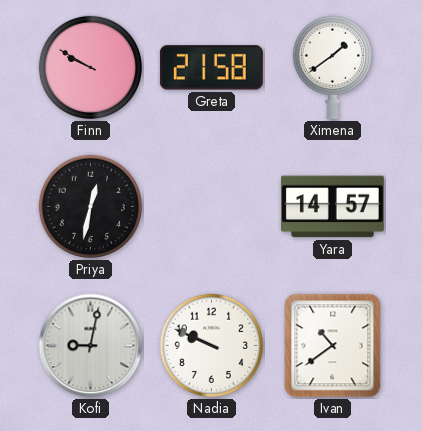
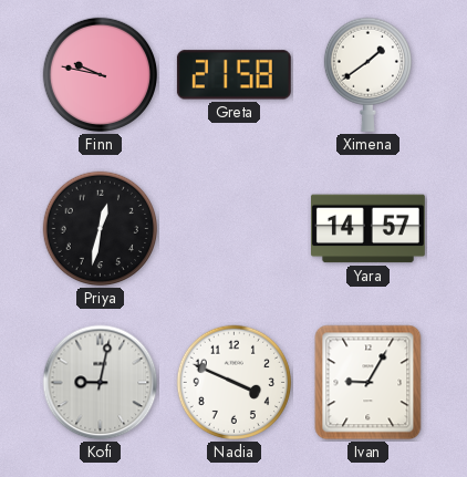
Finn: 9:50 -> 9:47
Nadia: 9:49 -> 3:49
Ivan: 10:39 -> 9:05
